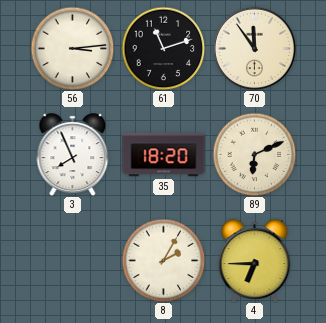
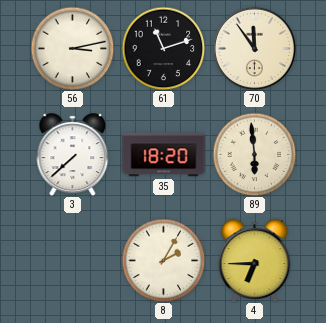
56: 3:14 -> 3:13
3: 7:56 -> 7:38
89: 6:11 -> 5:59
